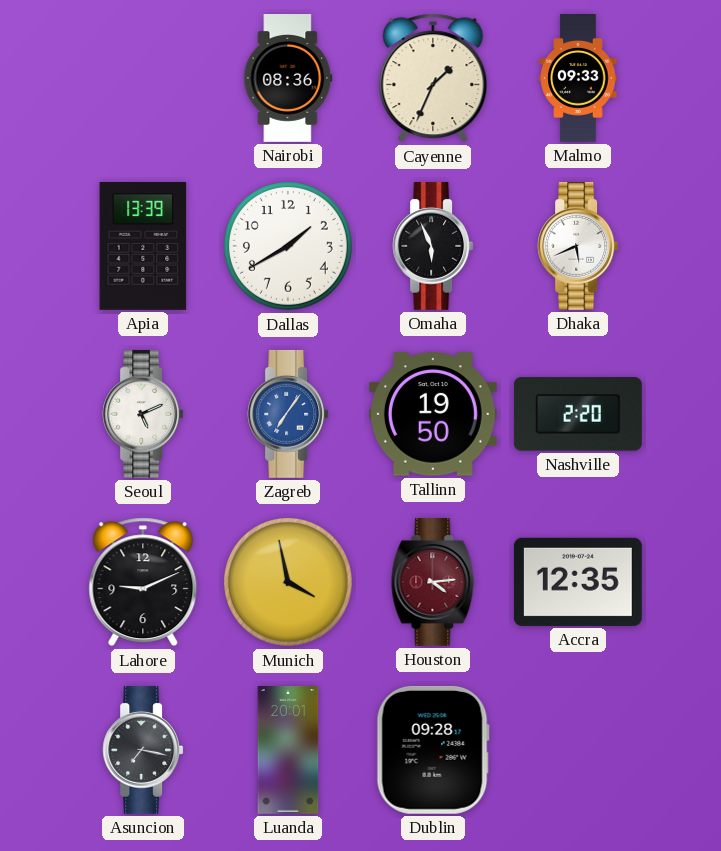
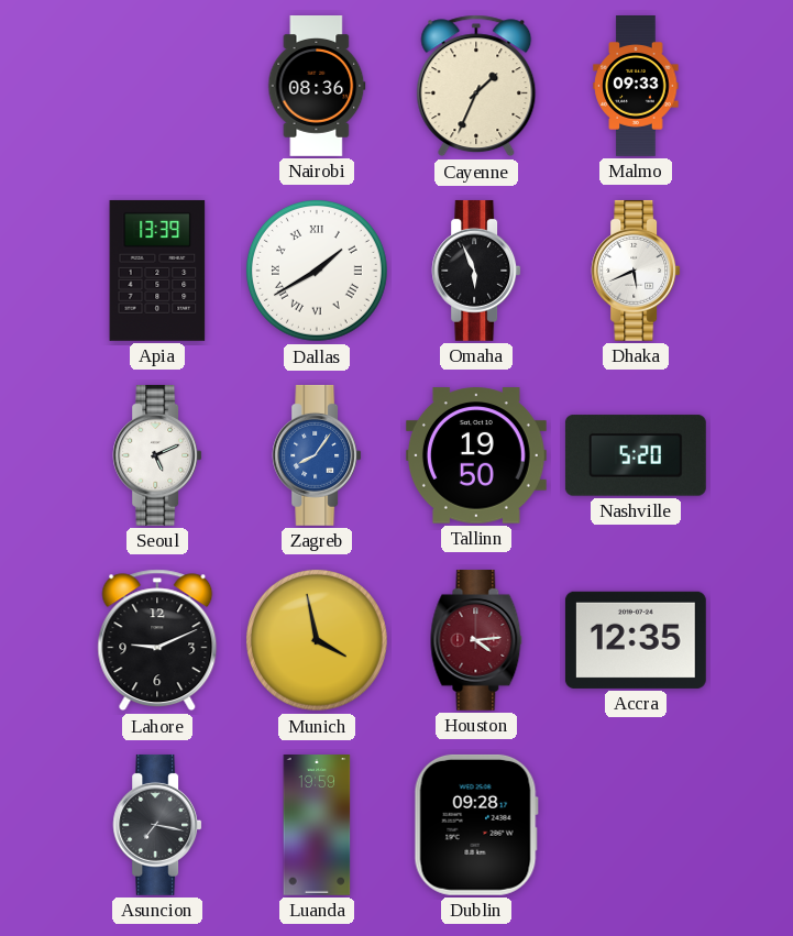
Dallas numerals: Arabic -> Roman
Zagreb: 7:06 -> 8:06
Nashville: 2:20 -> 5:20
Luanda: 20:01 -> 19:59
